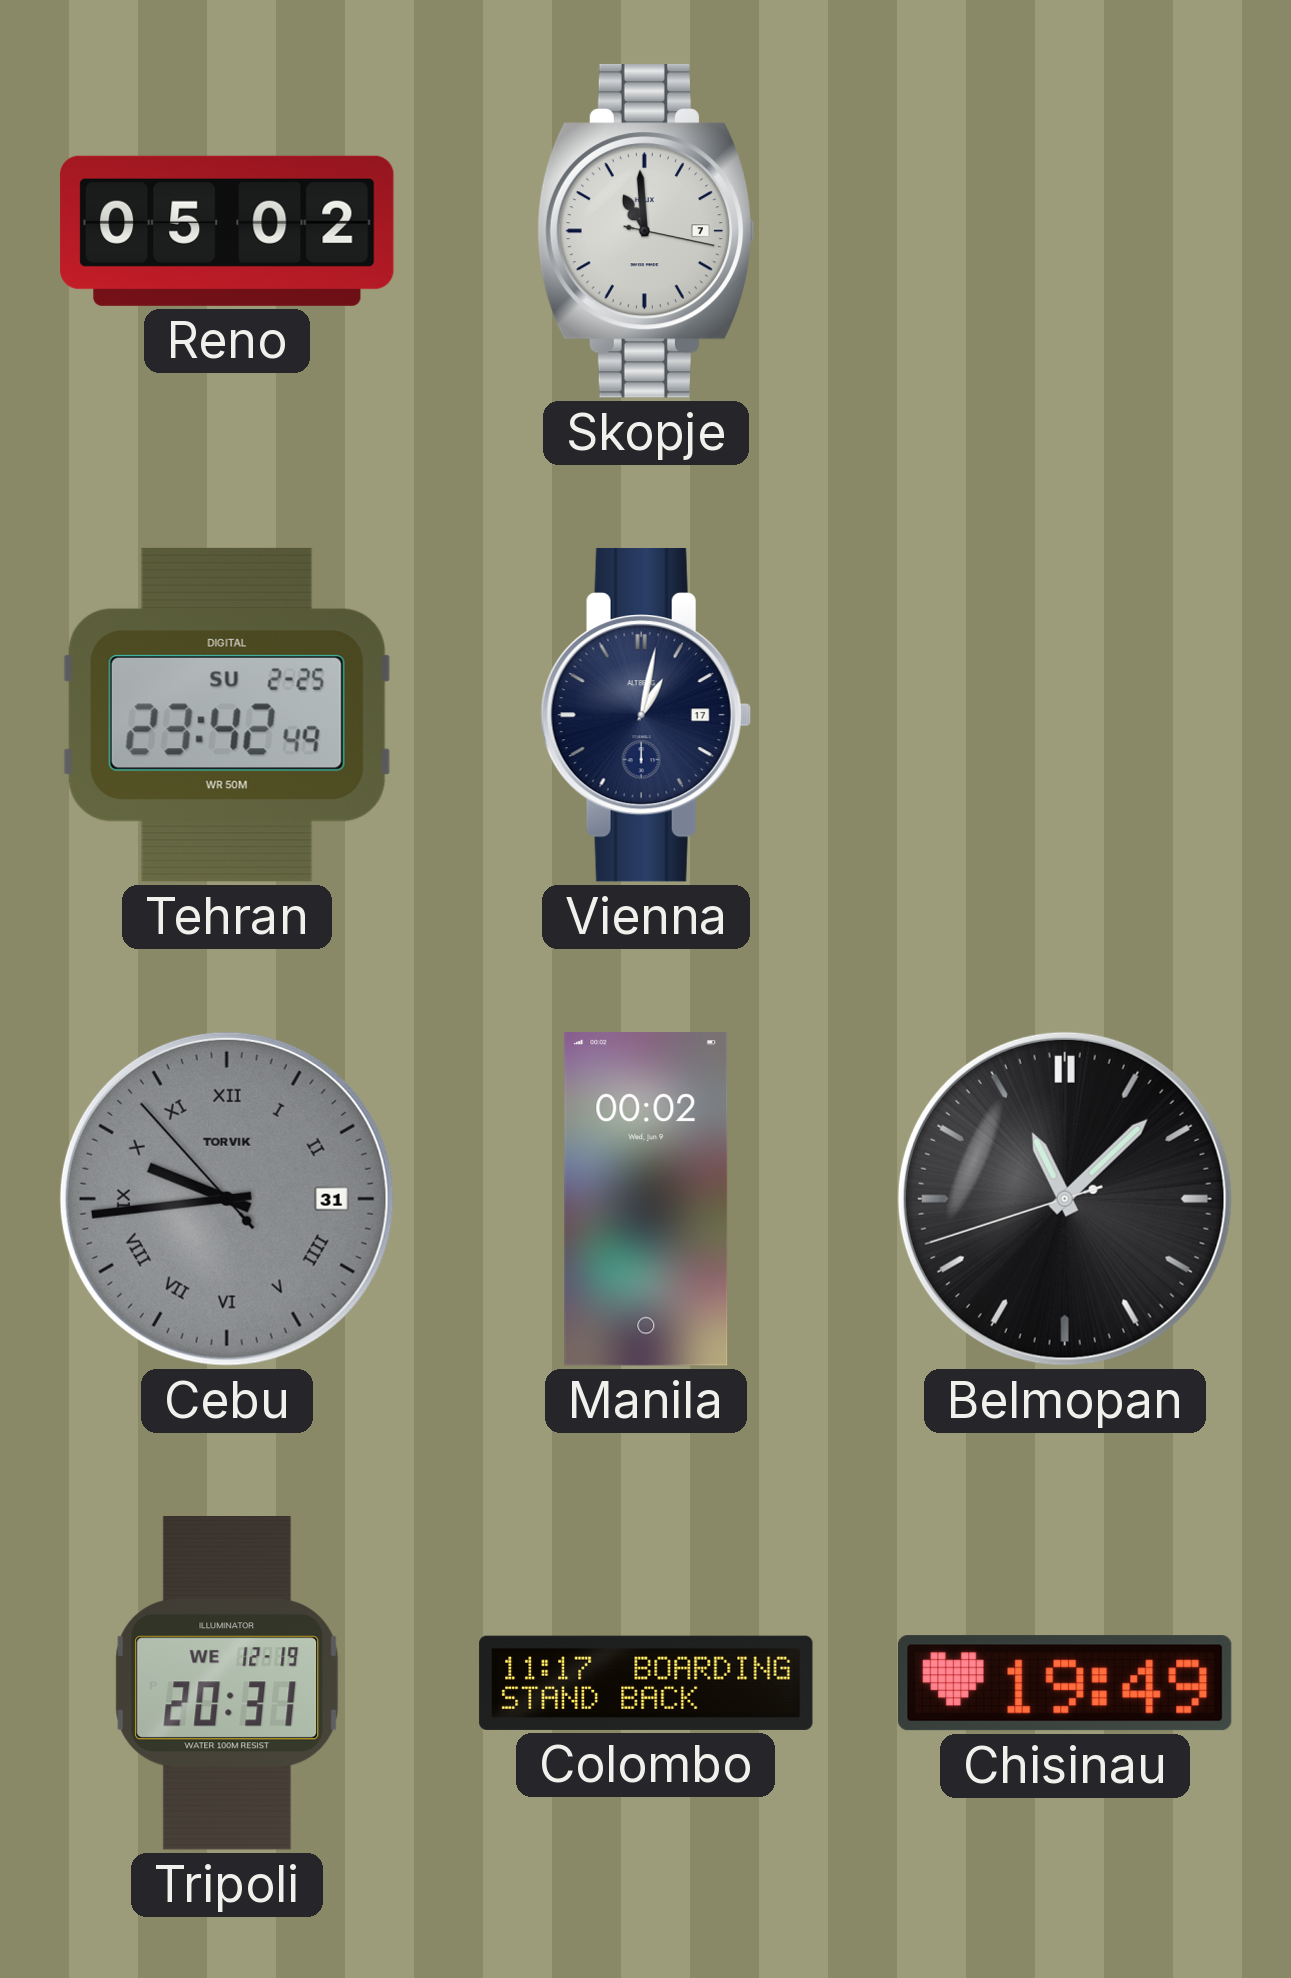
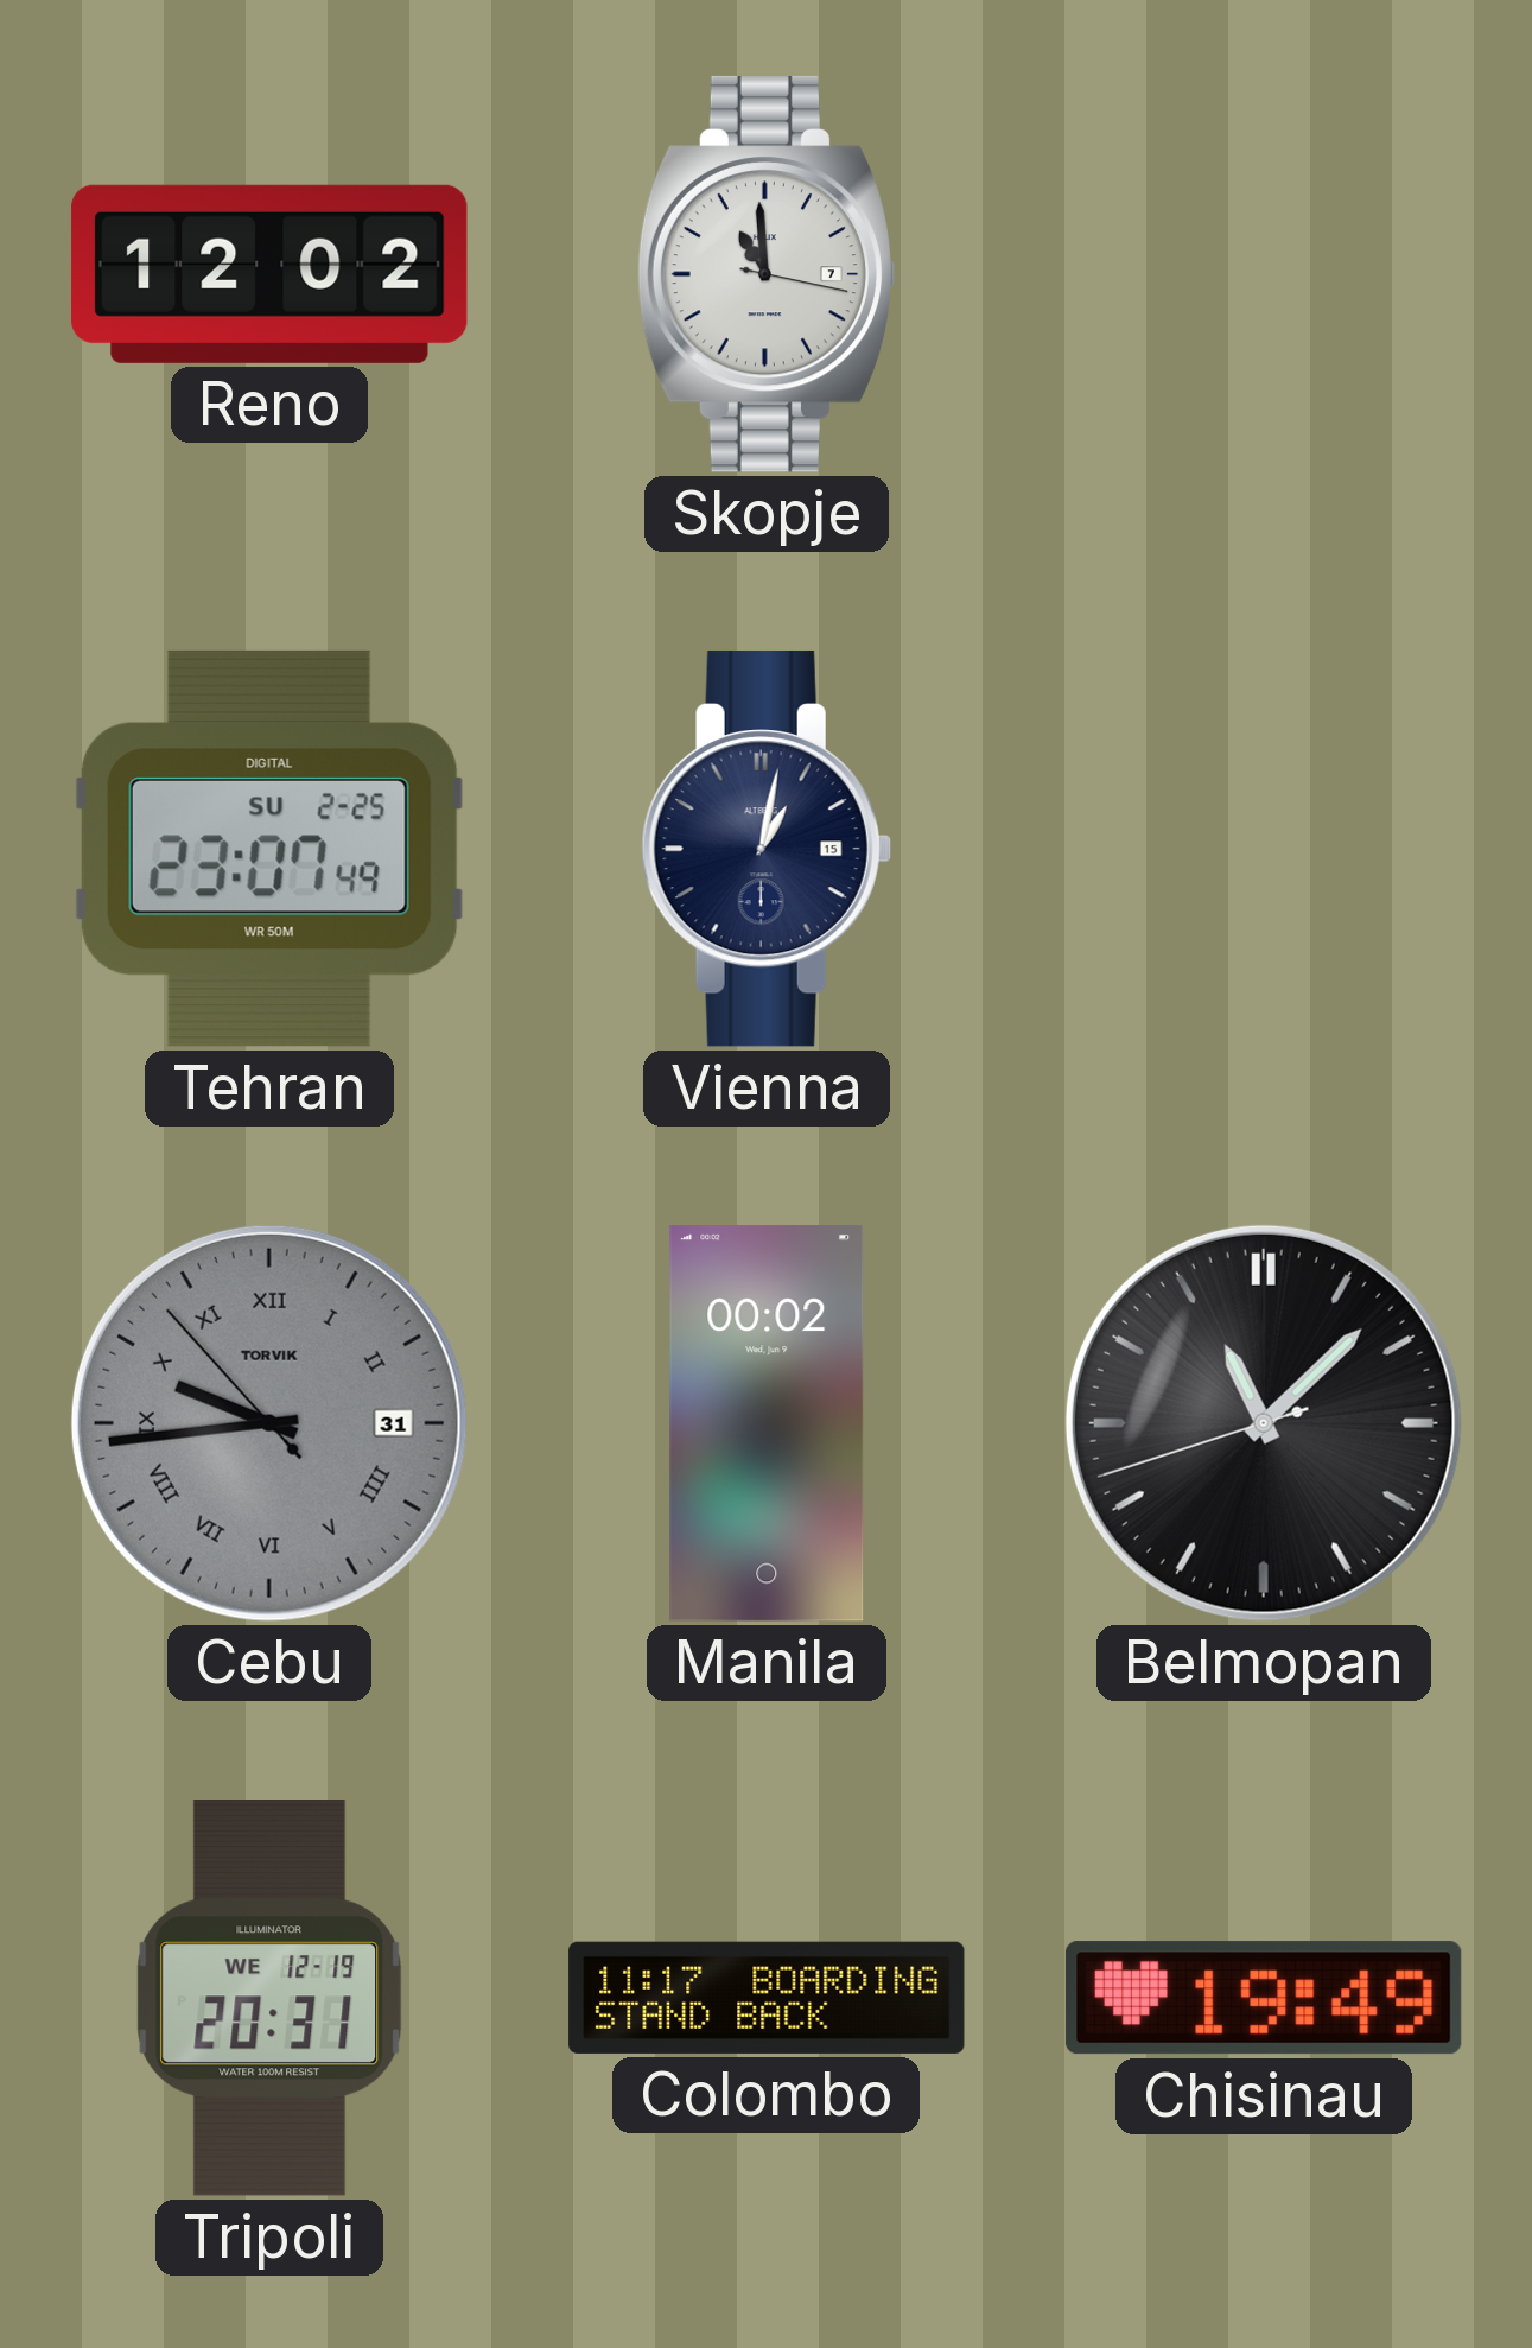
Reno: 05:02 -> 12:02
Tehran: 23:42 -> 23:07
Vienna date: 17 -> 15
